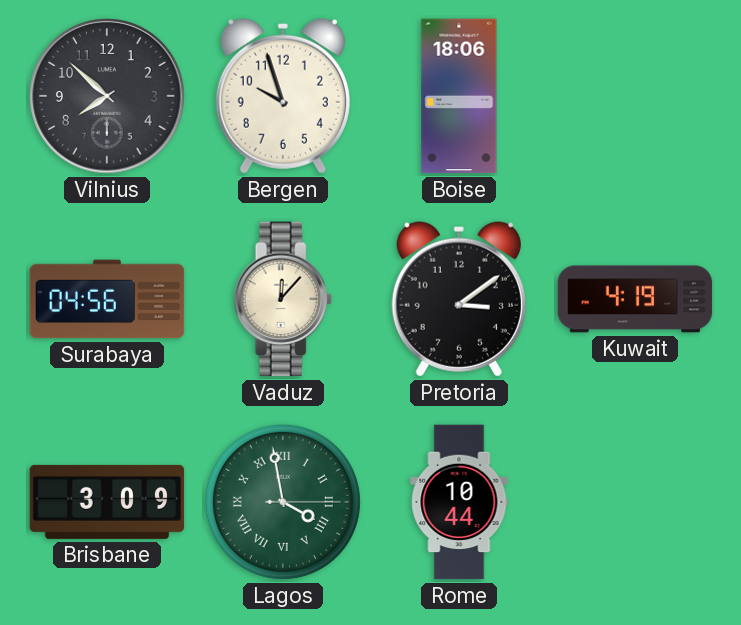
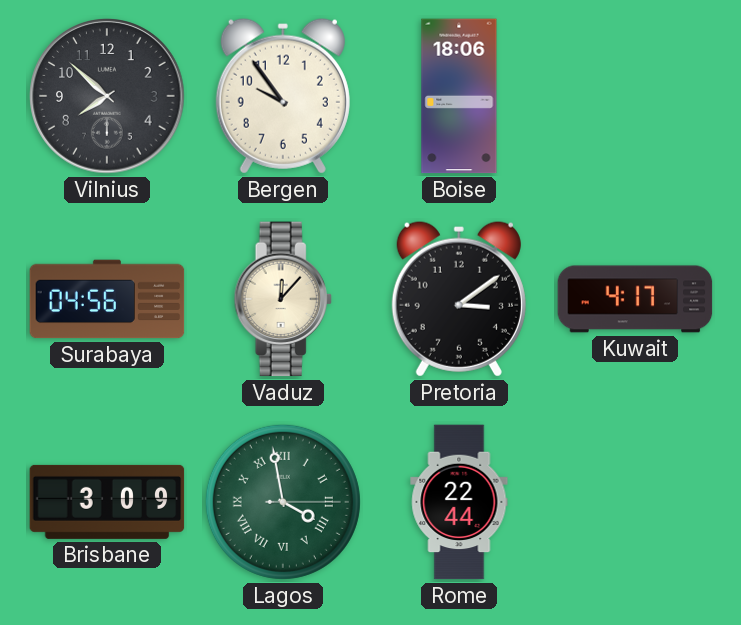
Bergen: 9:57 -> 9:54
Kuwait: 4:19 -> 4:17
Rome: 10:44 -> 22:44
